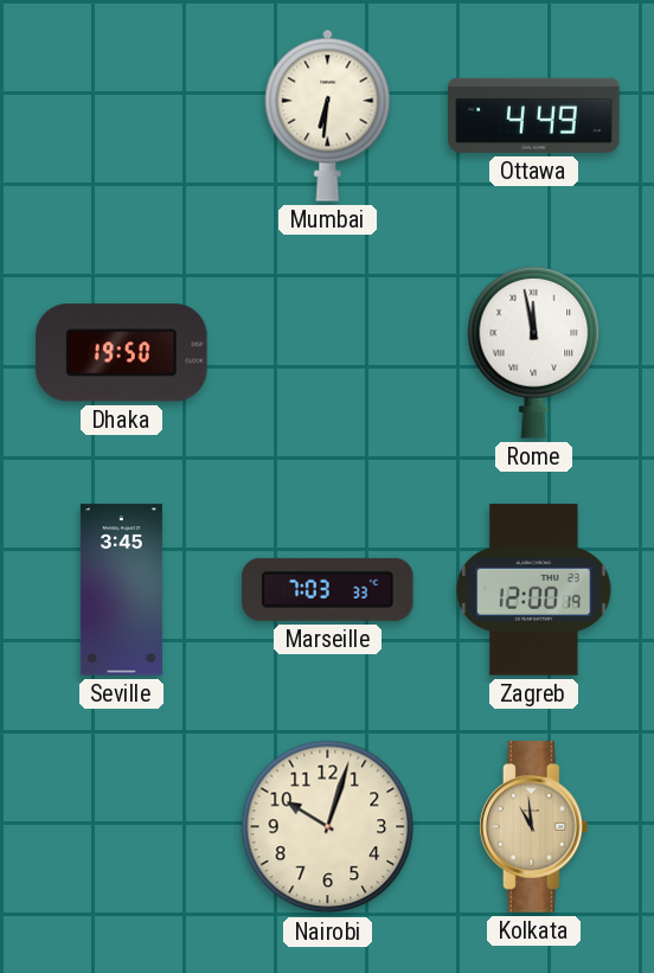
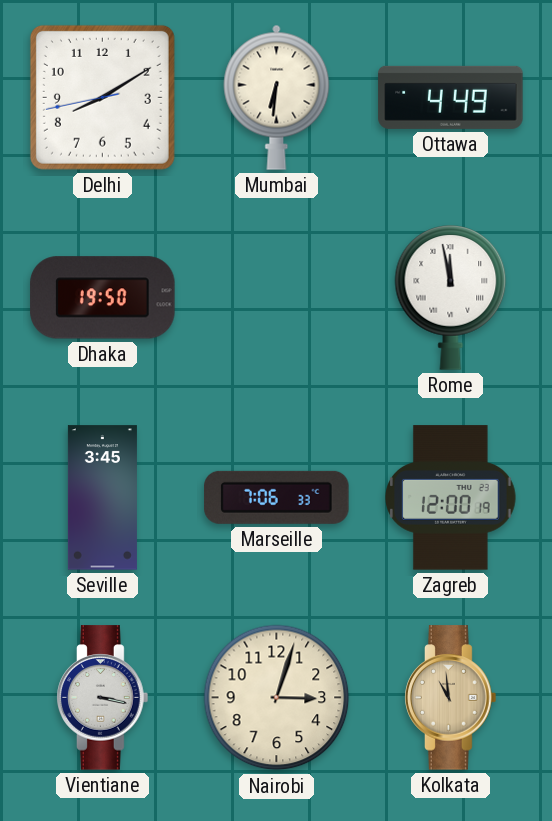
Delhi: none -> 8:09
Marseille: 7:03 -> 7:06
Vientiane: none -> 3:17
Nairobi: 10:03 -> 3:03
